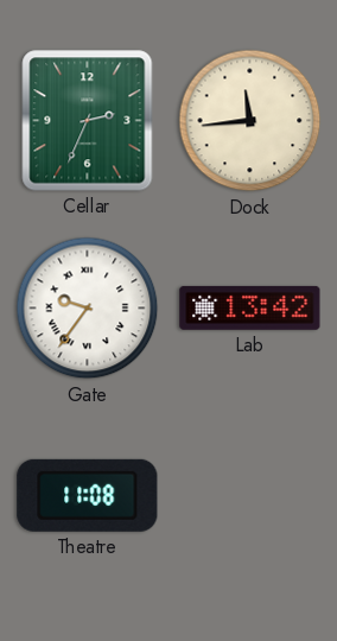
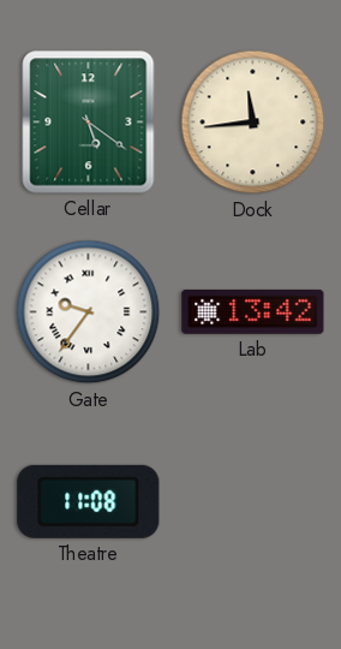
Cellar: 2:34 -> 5:21
